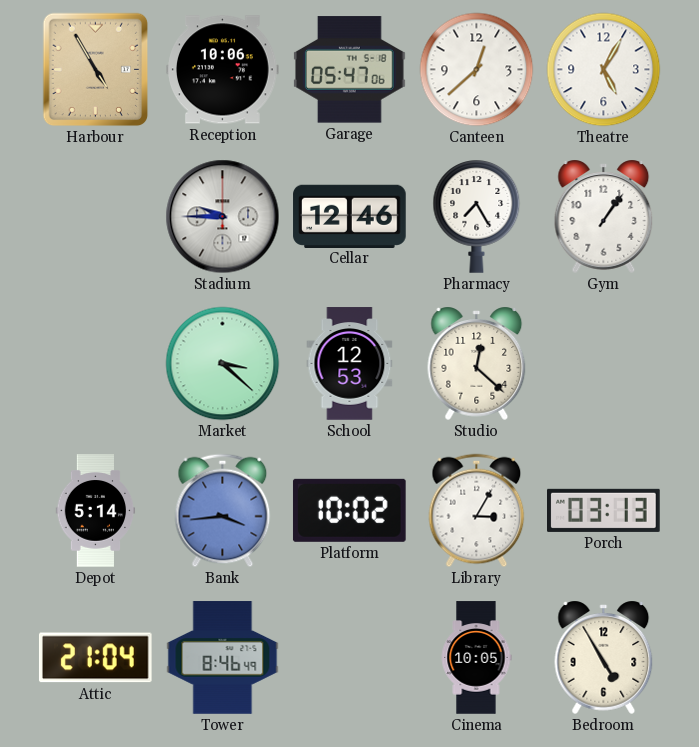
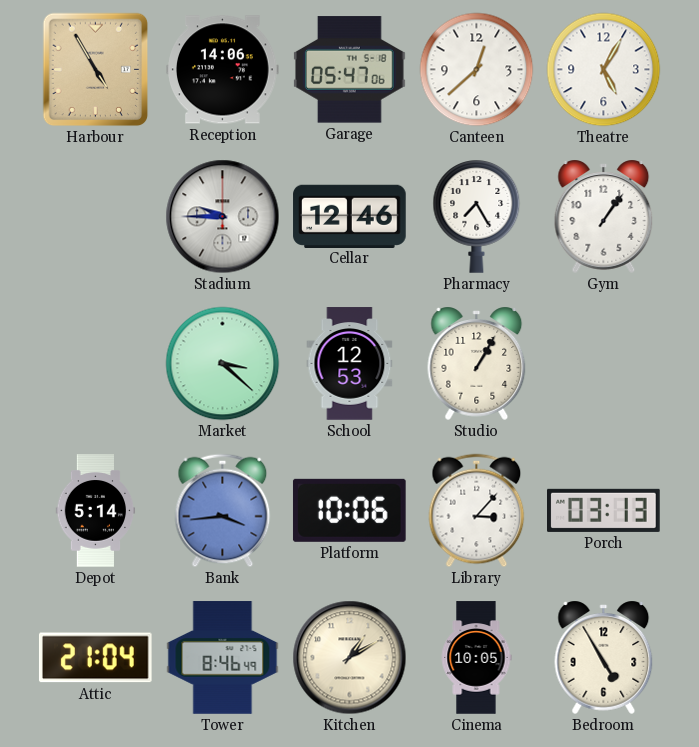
Reception: 10:06 -> 14:06
Studio: 12:22 -> 1:05
Platform: 10:02 -> 10:06
Library: 3:05 -> 3:07
Kitchen: none -> 1:10
